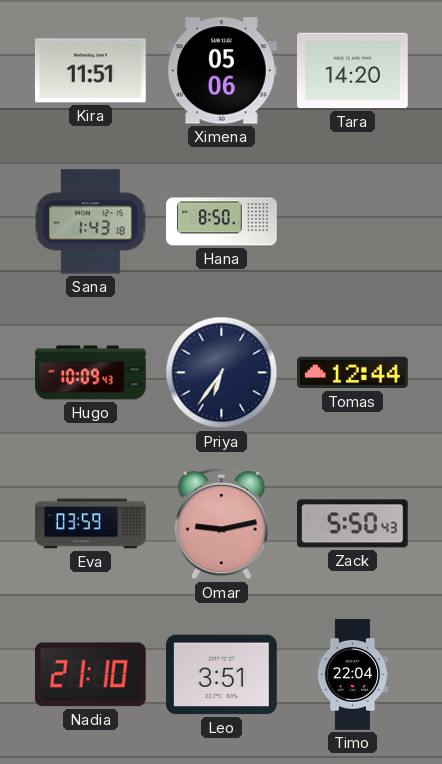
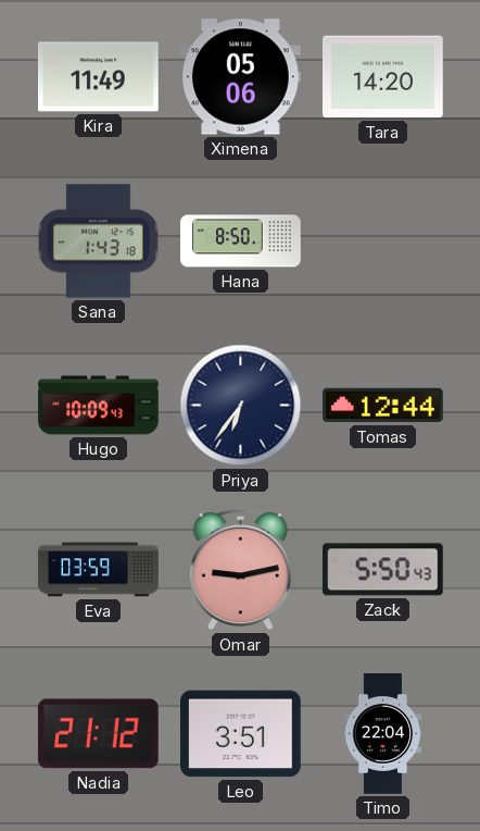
Kira: 11:51 -> 11:49
Nadia: 21:10 -> 21:12
